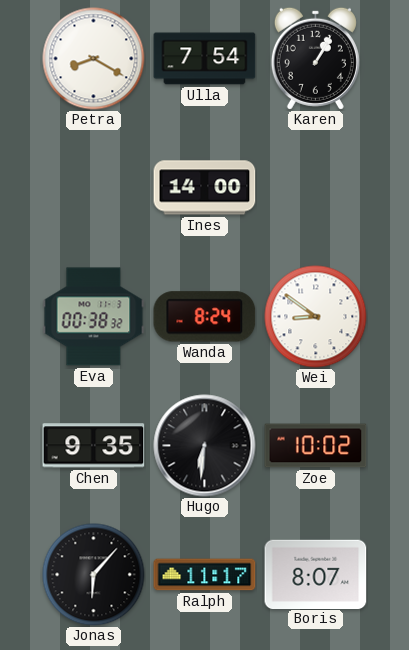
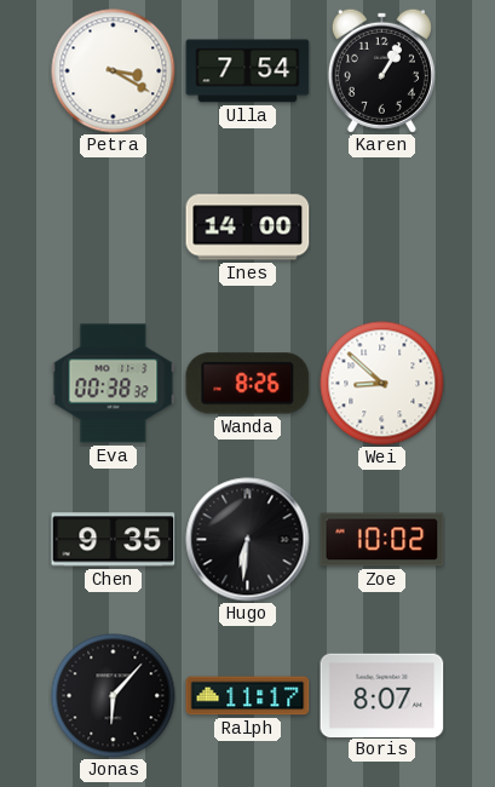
Petra: 8:20 -> 3:20
Wanda: 8:24 -> 8:26
Wei: 8:51 -> 8:52
